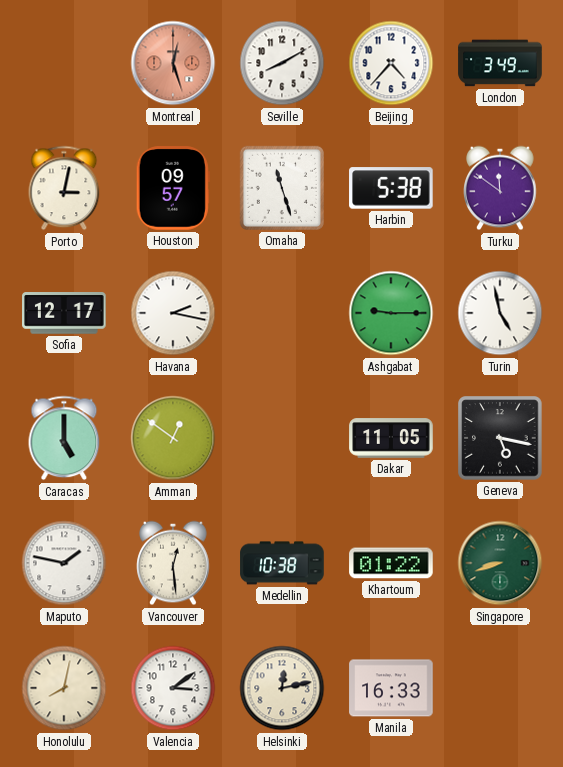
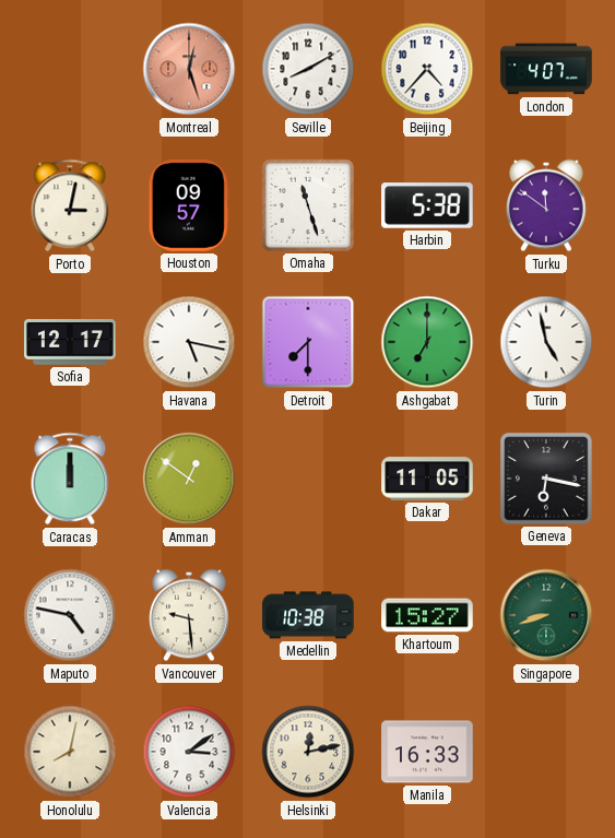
London: 3:49 -> 4:07
Havana: 2:17 -> 5:17
Detroit: none -> 7:30
Ashgabat: 9:15 -> 7:00
Caracas: 5:00 -> 12:00
Geneva: 5:17 -> 6:17
Maputo: 1:47 -> 4:47
Vancouver: 12:29 -> 9:29
Khartoum: 01:22 -> 15:27
